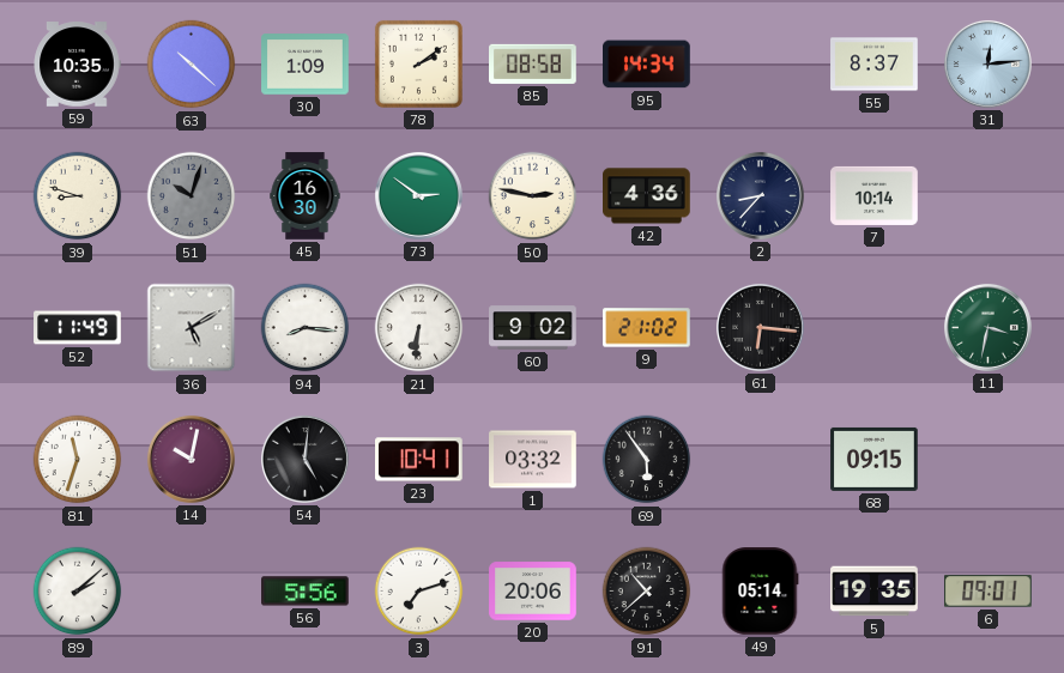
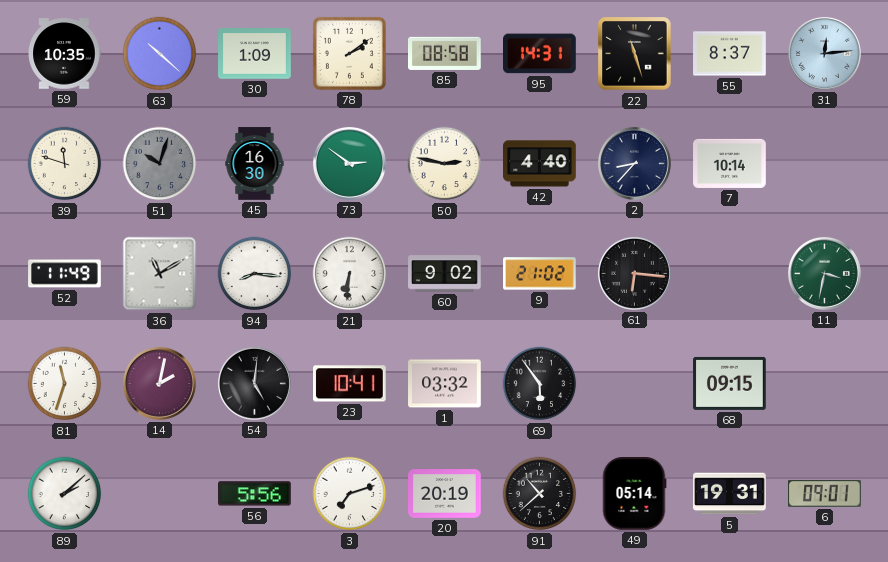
95: 14:34 -> 14:31
22: none -> 11:27
39: 8:48 -> 11:48
42: 4:36 -> 4:40
36: 5:10 -> 11:10
14: 10:02 -> 2:02
20: 20:06 -> 20:19
5: 19:35 -> 19:31
